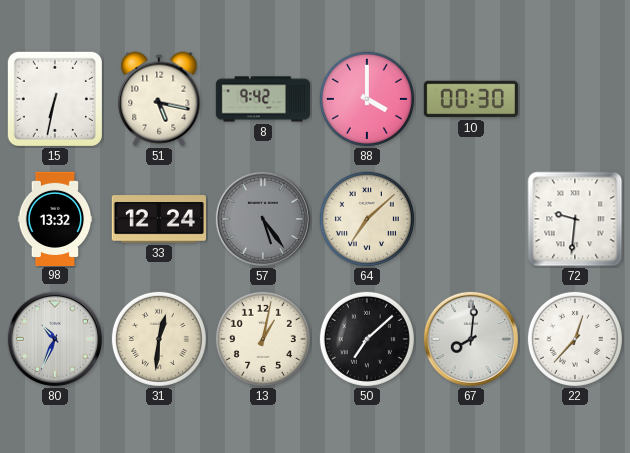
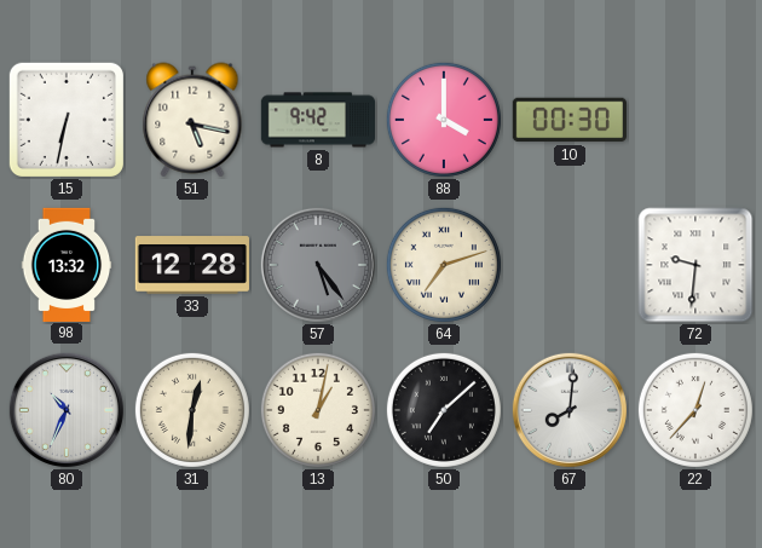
33: 12:24 -> 12:28
64: 7:08 -> 7:12
